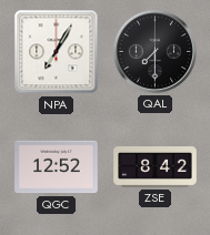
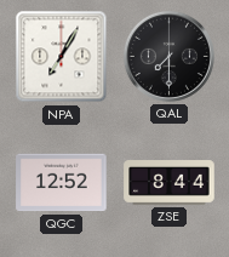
ZSE: 8:42 -> 8:44
